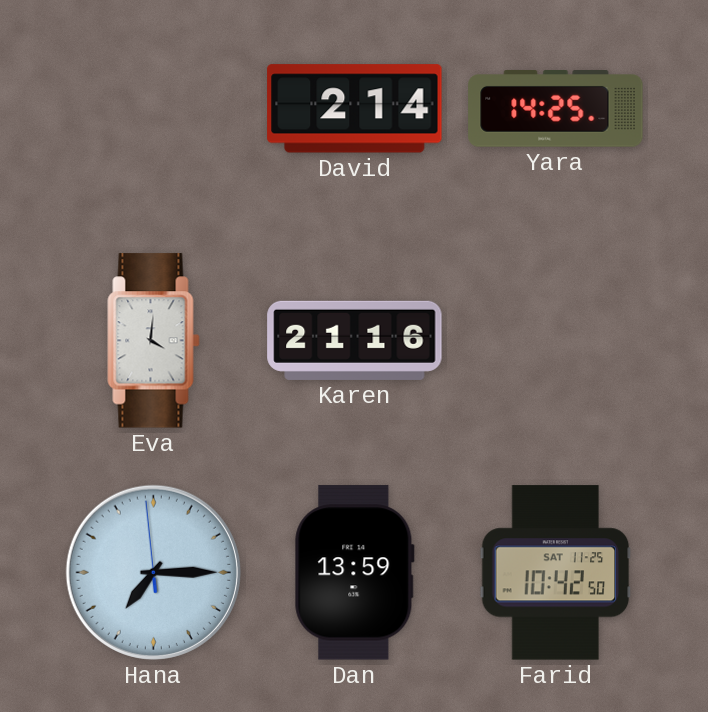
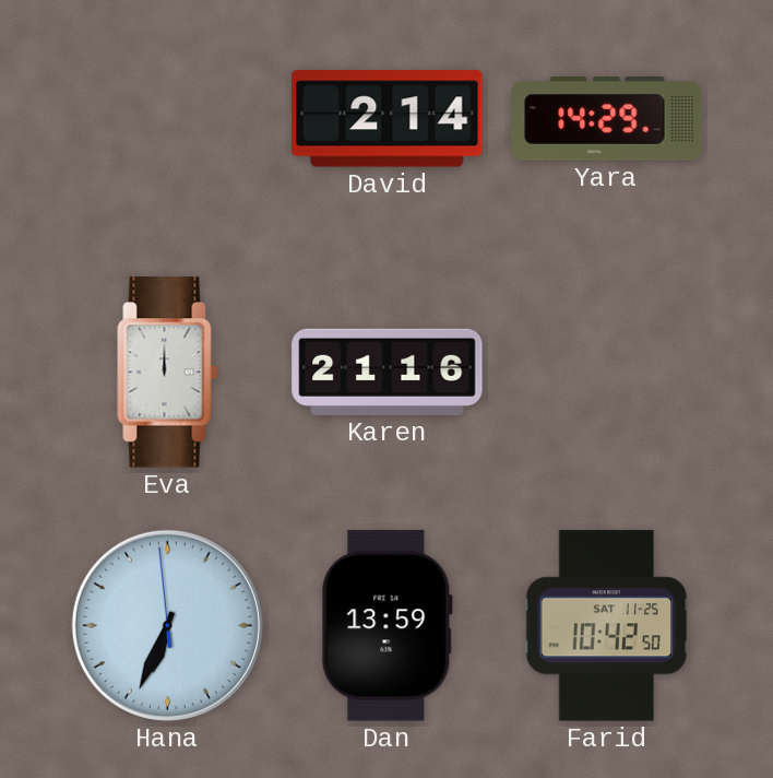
Yara: 14:25 -> 14:29
Eva: 4:01 -> 12:00
Hana: 7:14 -> 6:33
